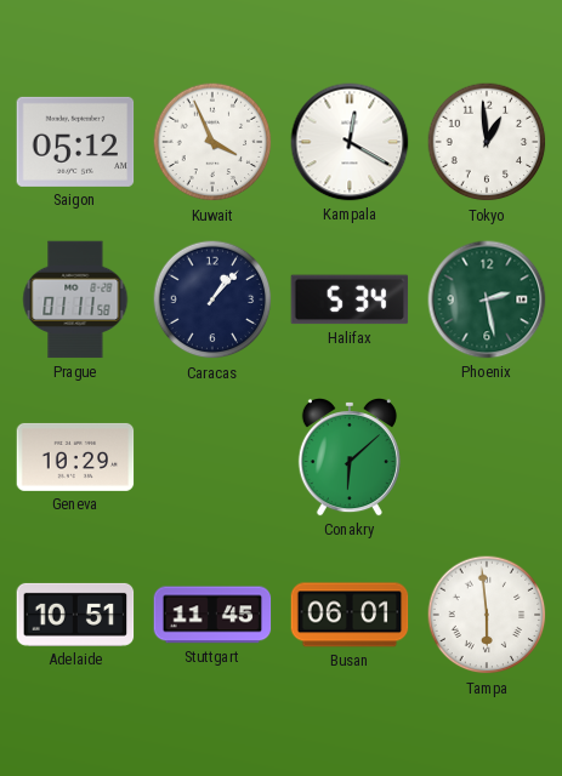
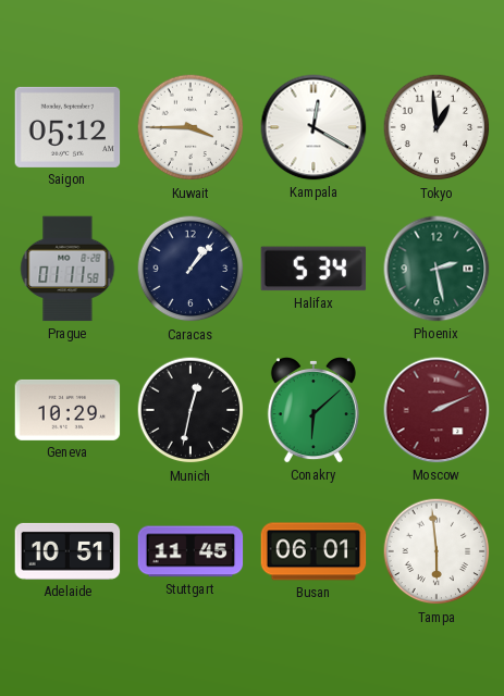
Kuwait: 3:56 -> 3:45
Munich: none -> 12:32
Moscow: none -> 2:11
